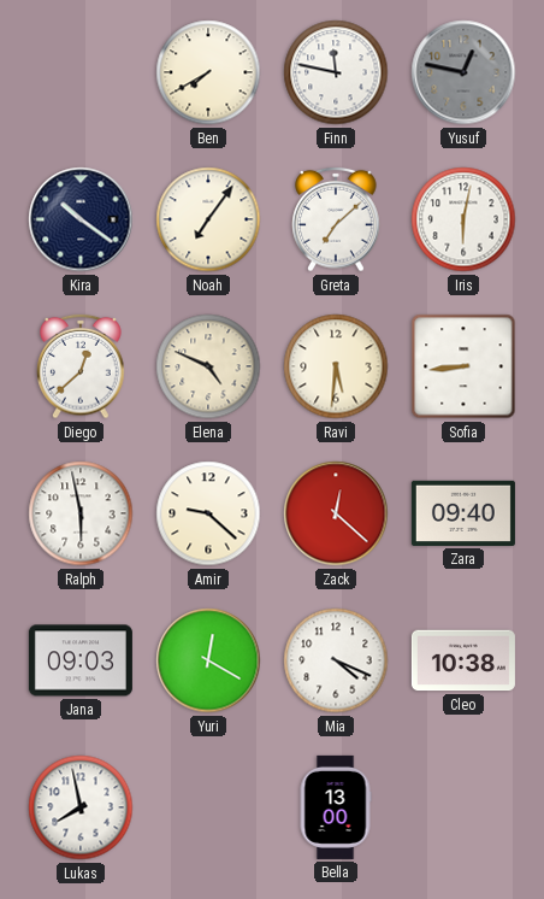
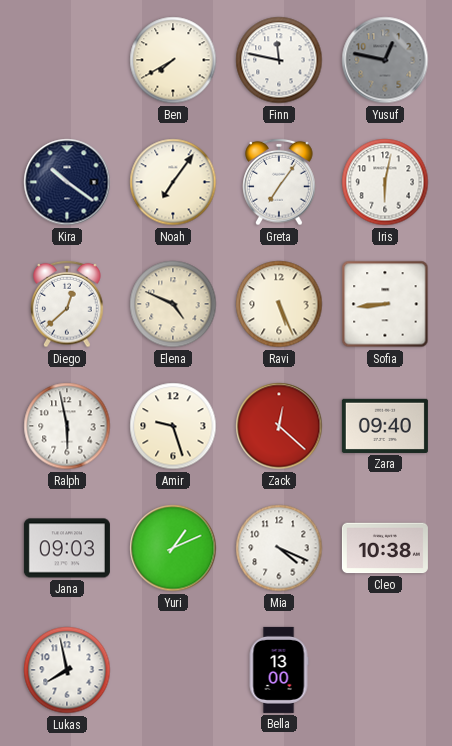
Greta: 7:08 -> 7:06
Ravi: 5:31 -> 5:26
Amir: 9:22 -> 9:27
Yuri: 12:20 -> 1:11
